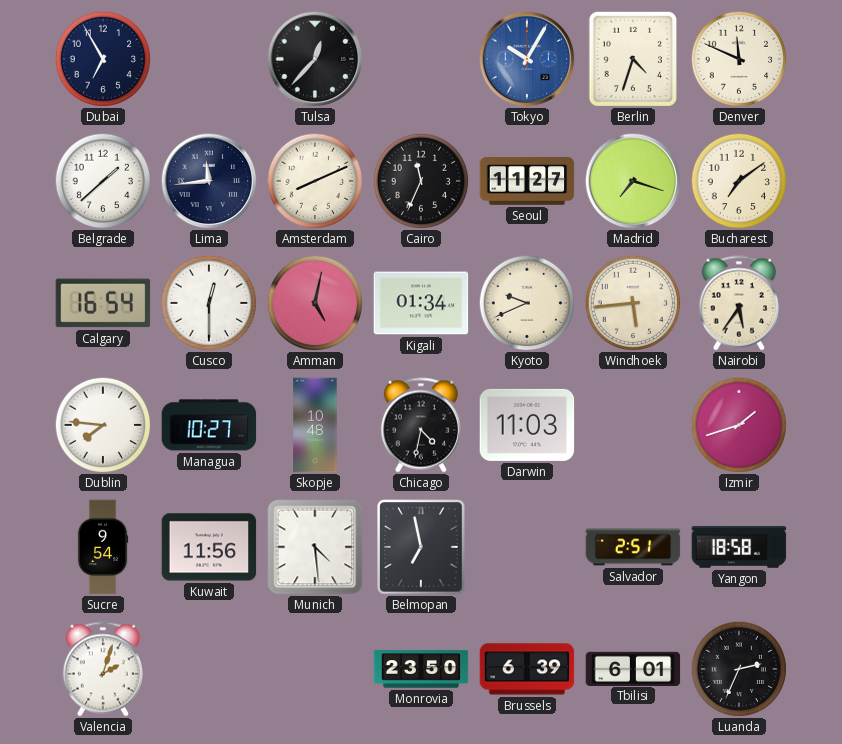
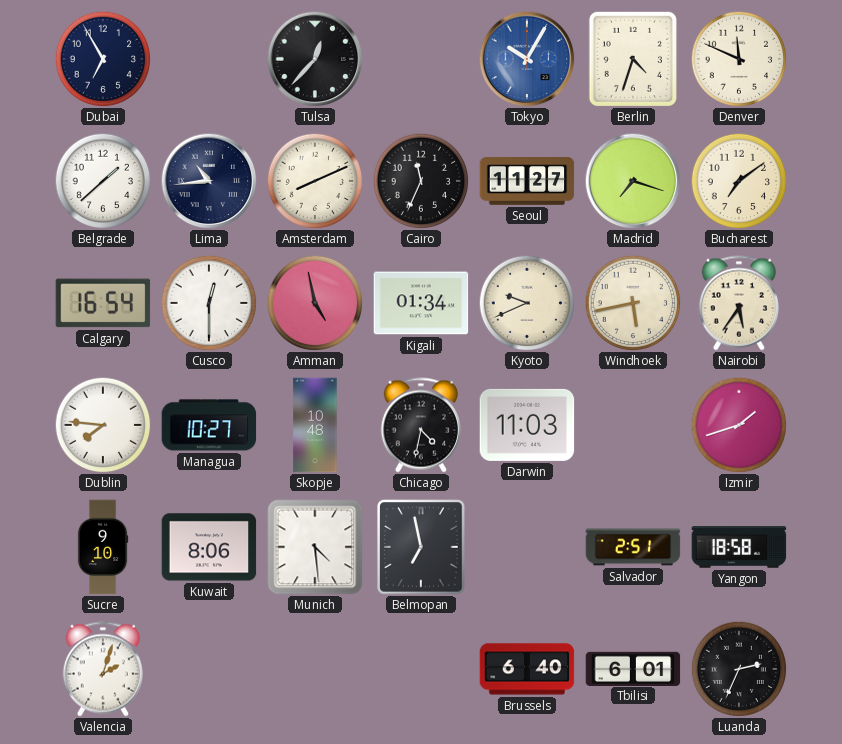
Lima: 11:44 -> 10:44
Amman: 5:02 -> 4:58
Windhoek: 5:44 -> 5:43
Sucre: 9:54 -> 9:10
Kuwait: 11:56 -> 8:06
Monrovia: 23:50 -> none
Brussels: 6:39 -> 6:40
